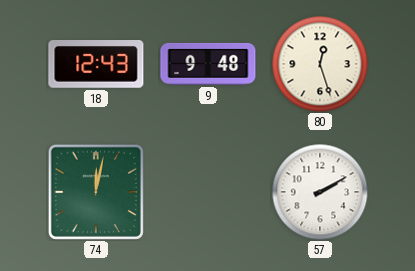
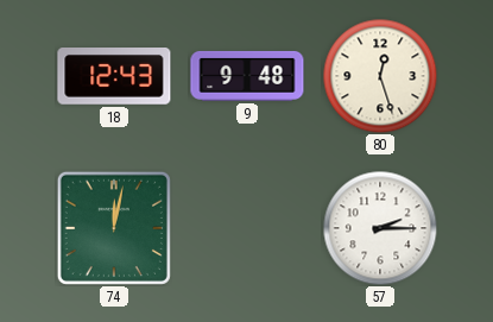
57: 2:10 -> 2:15
